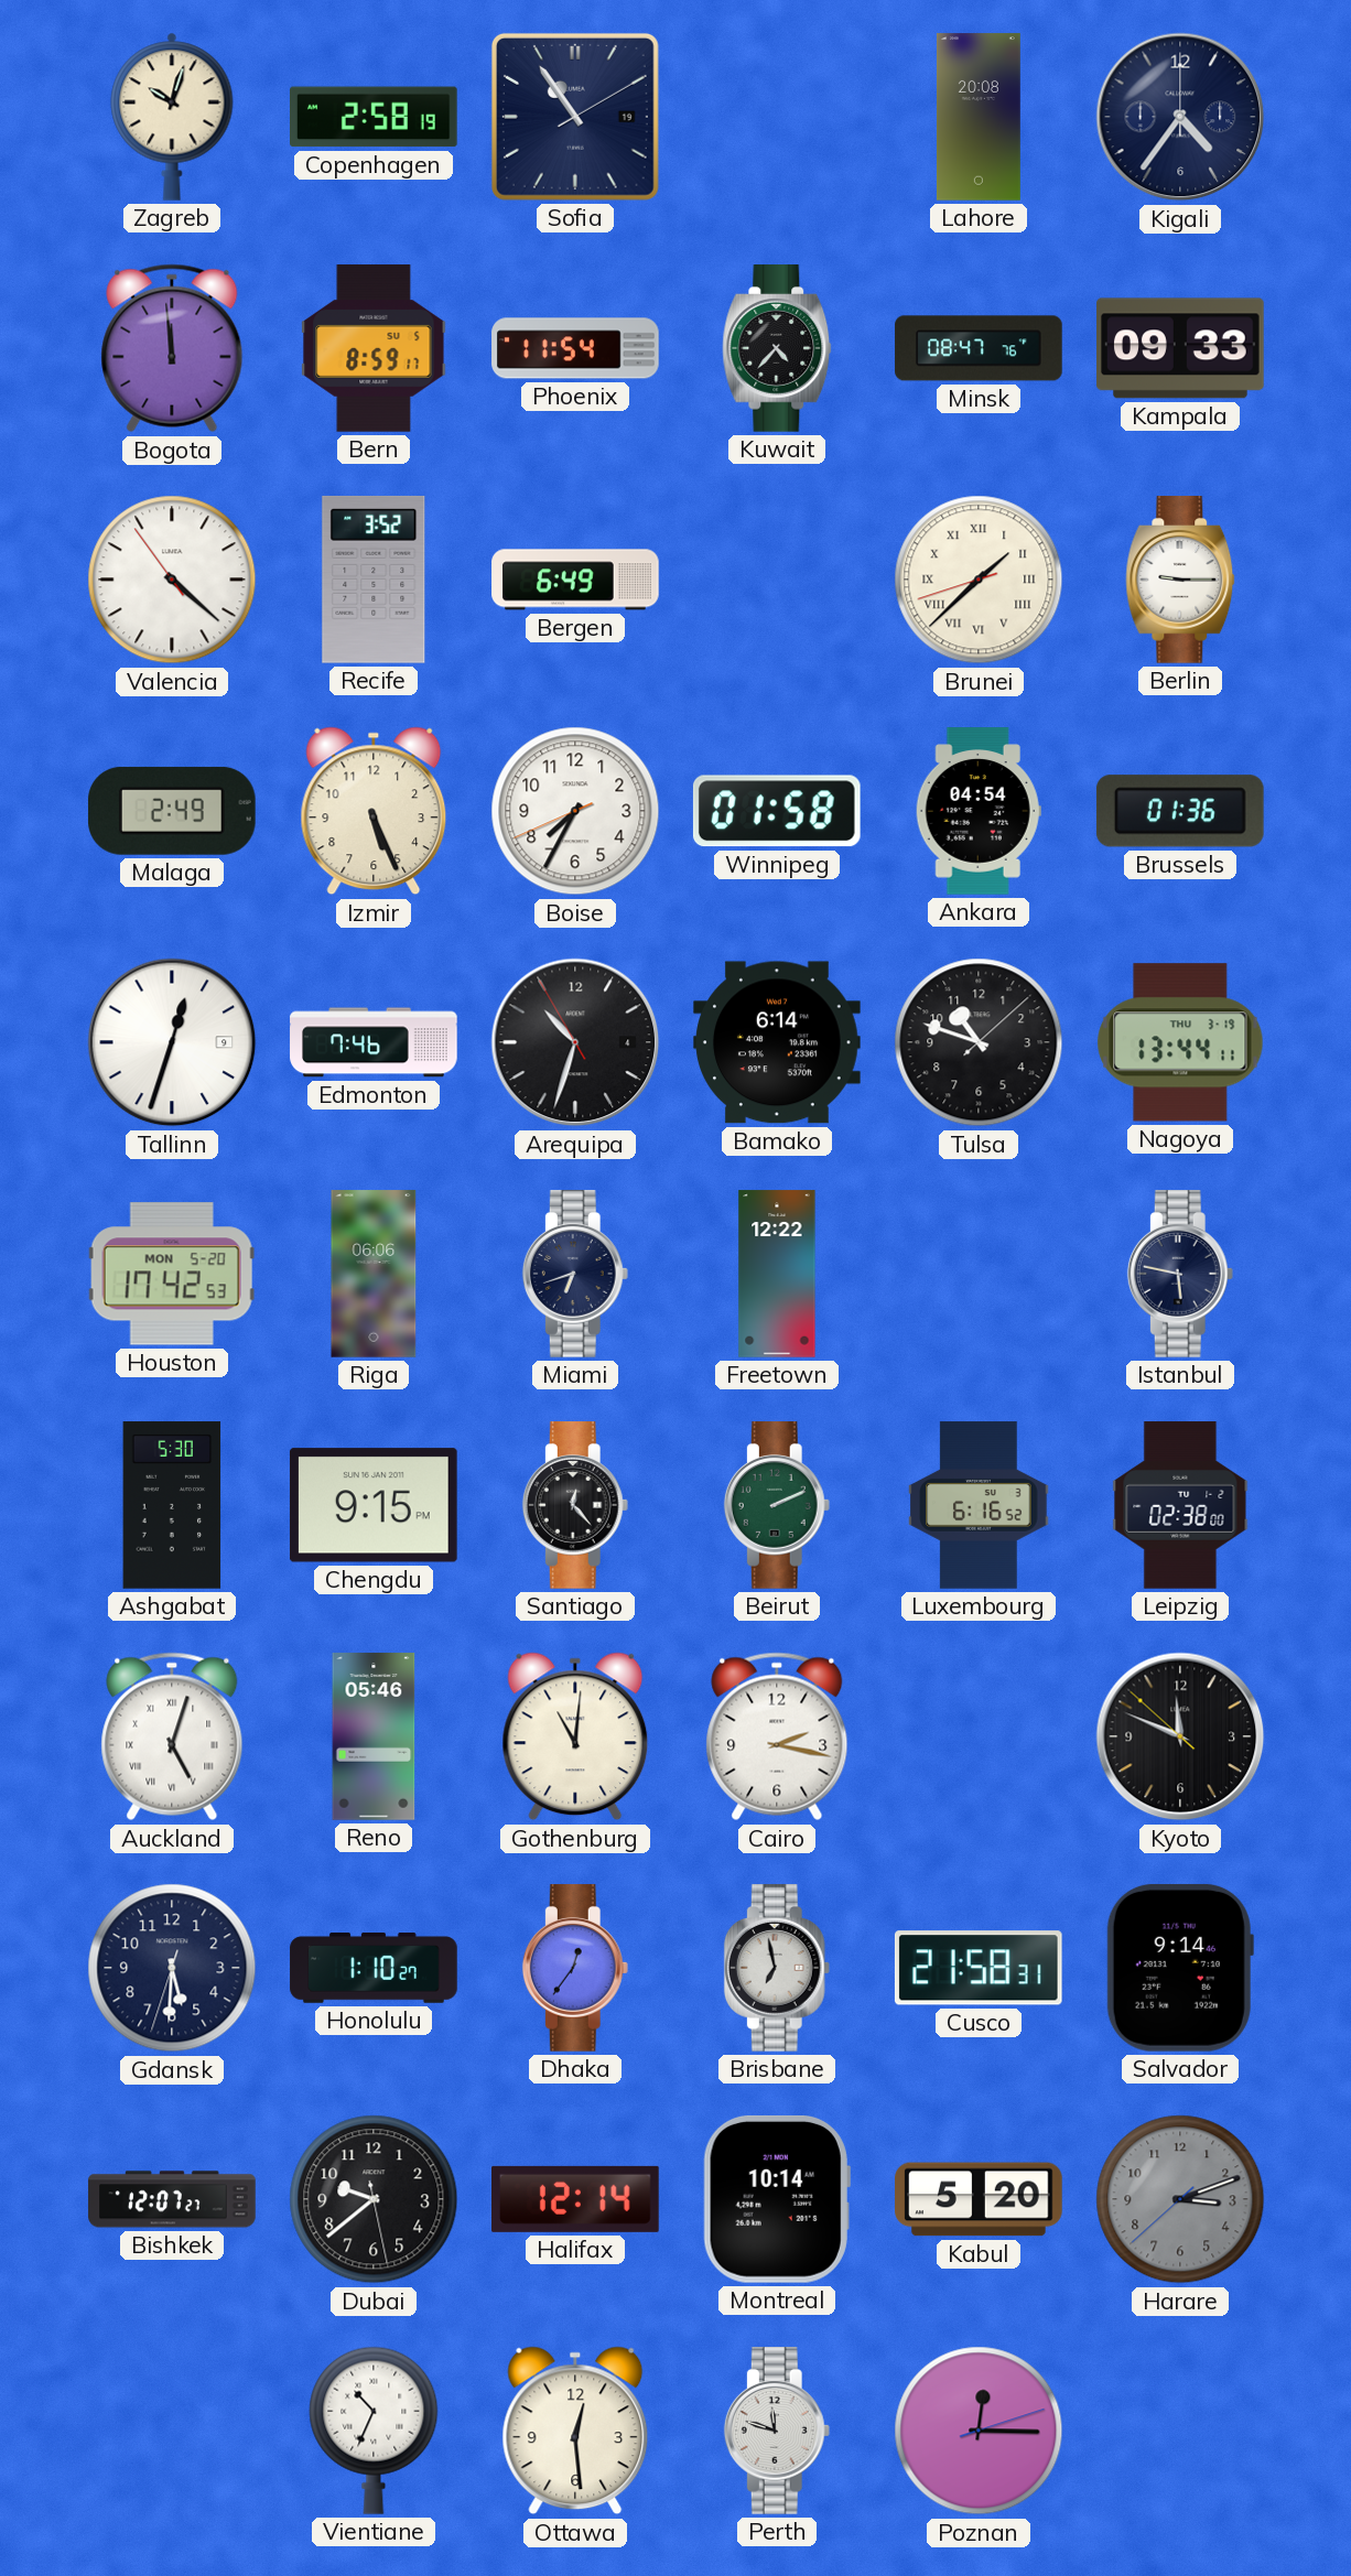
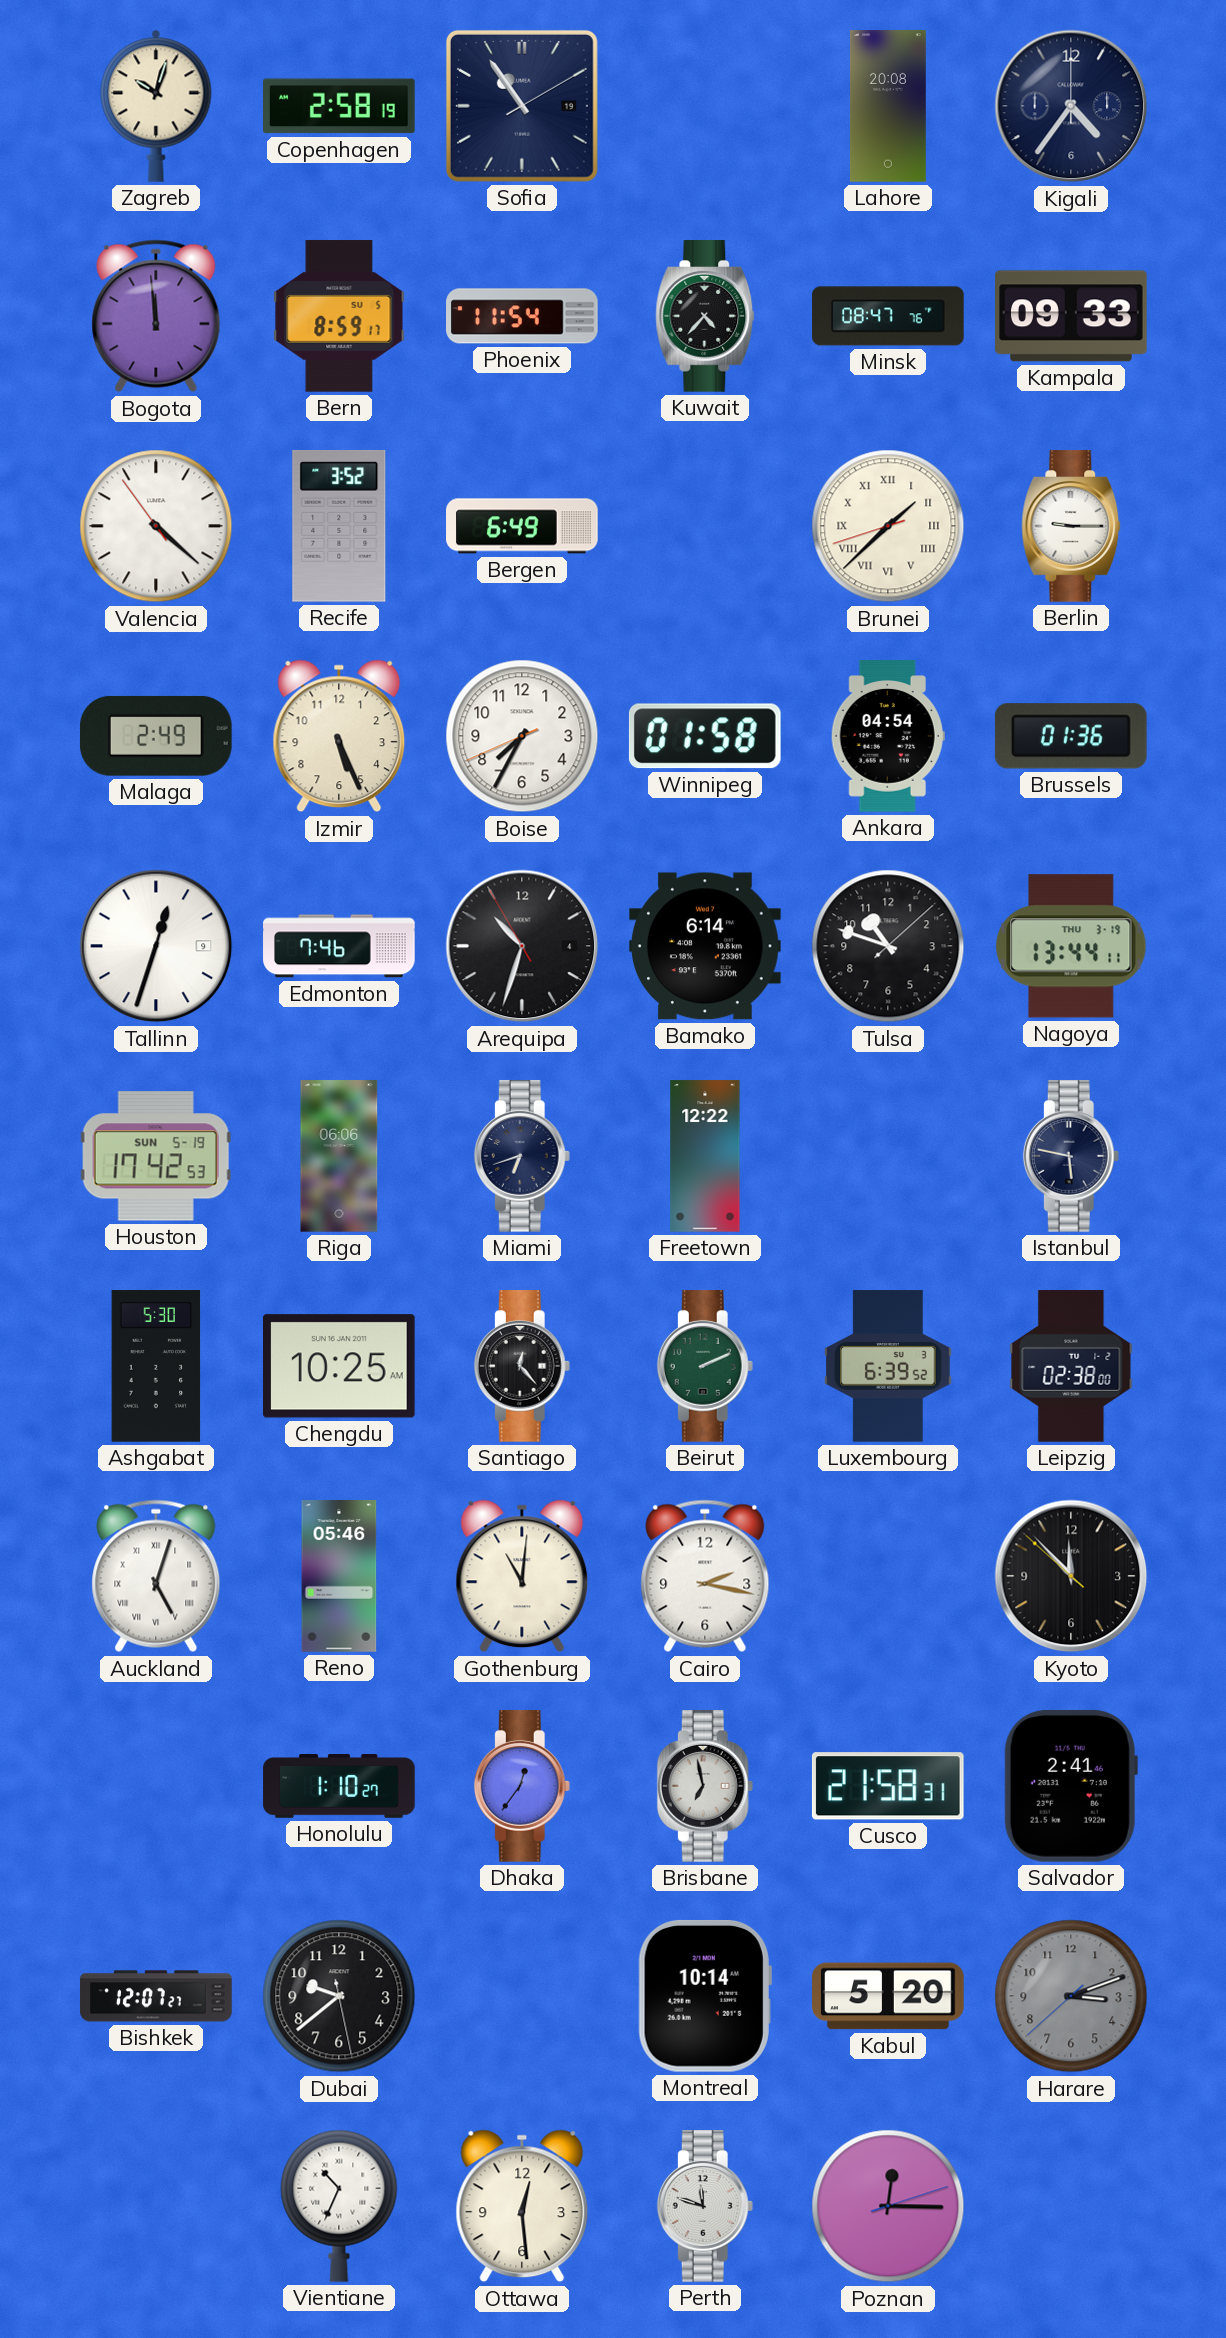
Houston date: MON 5-20 -> SUN 5-19
Chengdu: 9:15 -> 10:25
Luxembourg: 6:16 -> 6:39
Kyoto: 11:48 -> 11:52
Gdansk: 5:30 -> none
Salvador: 9:14 -> 2:41
Halifax: 12:14 -> none
